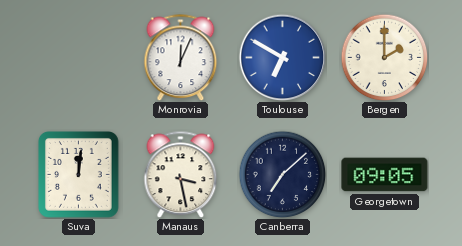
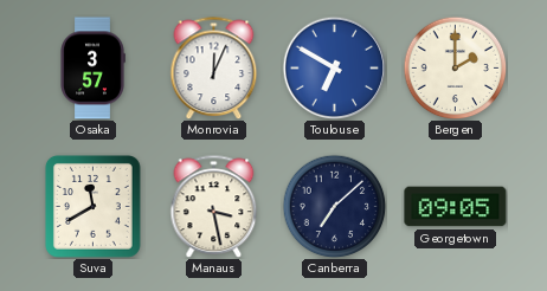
Osaka: none -> 3:57
Suva: 12:01 -> 11:40
